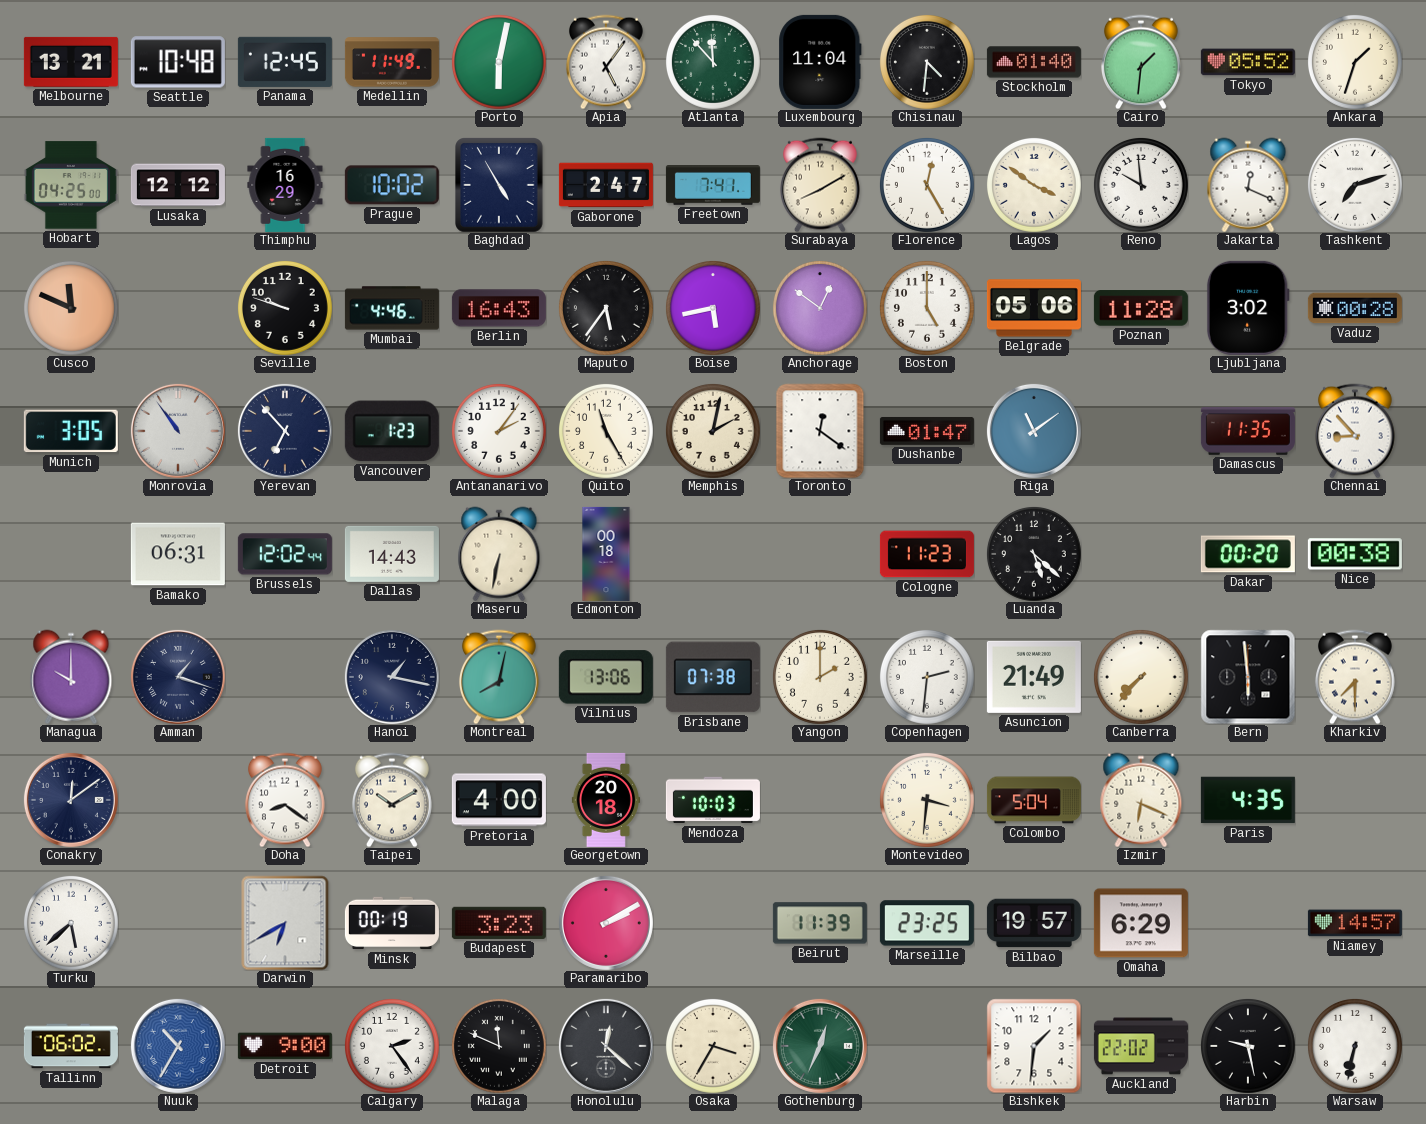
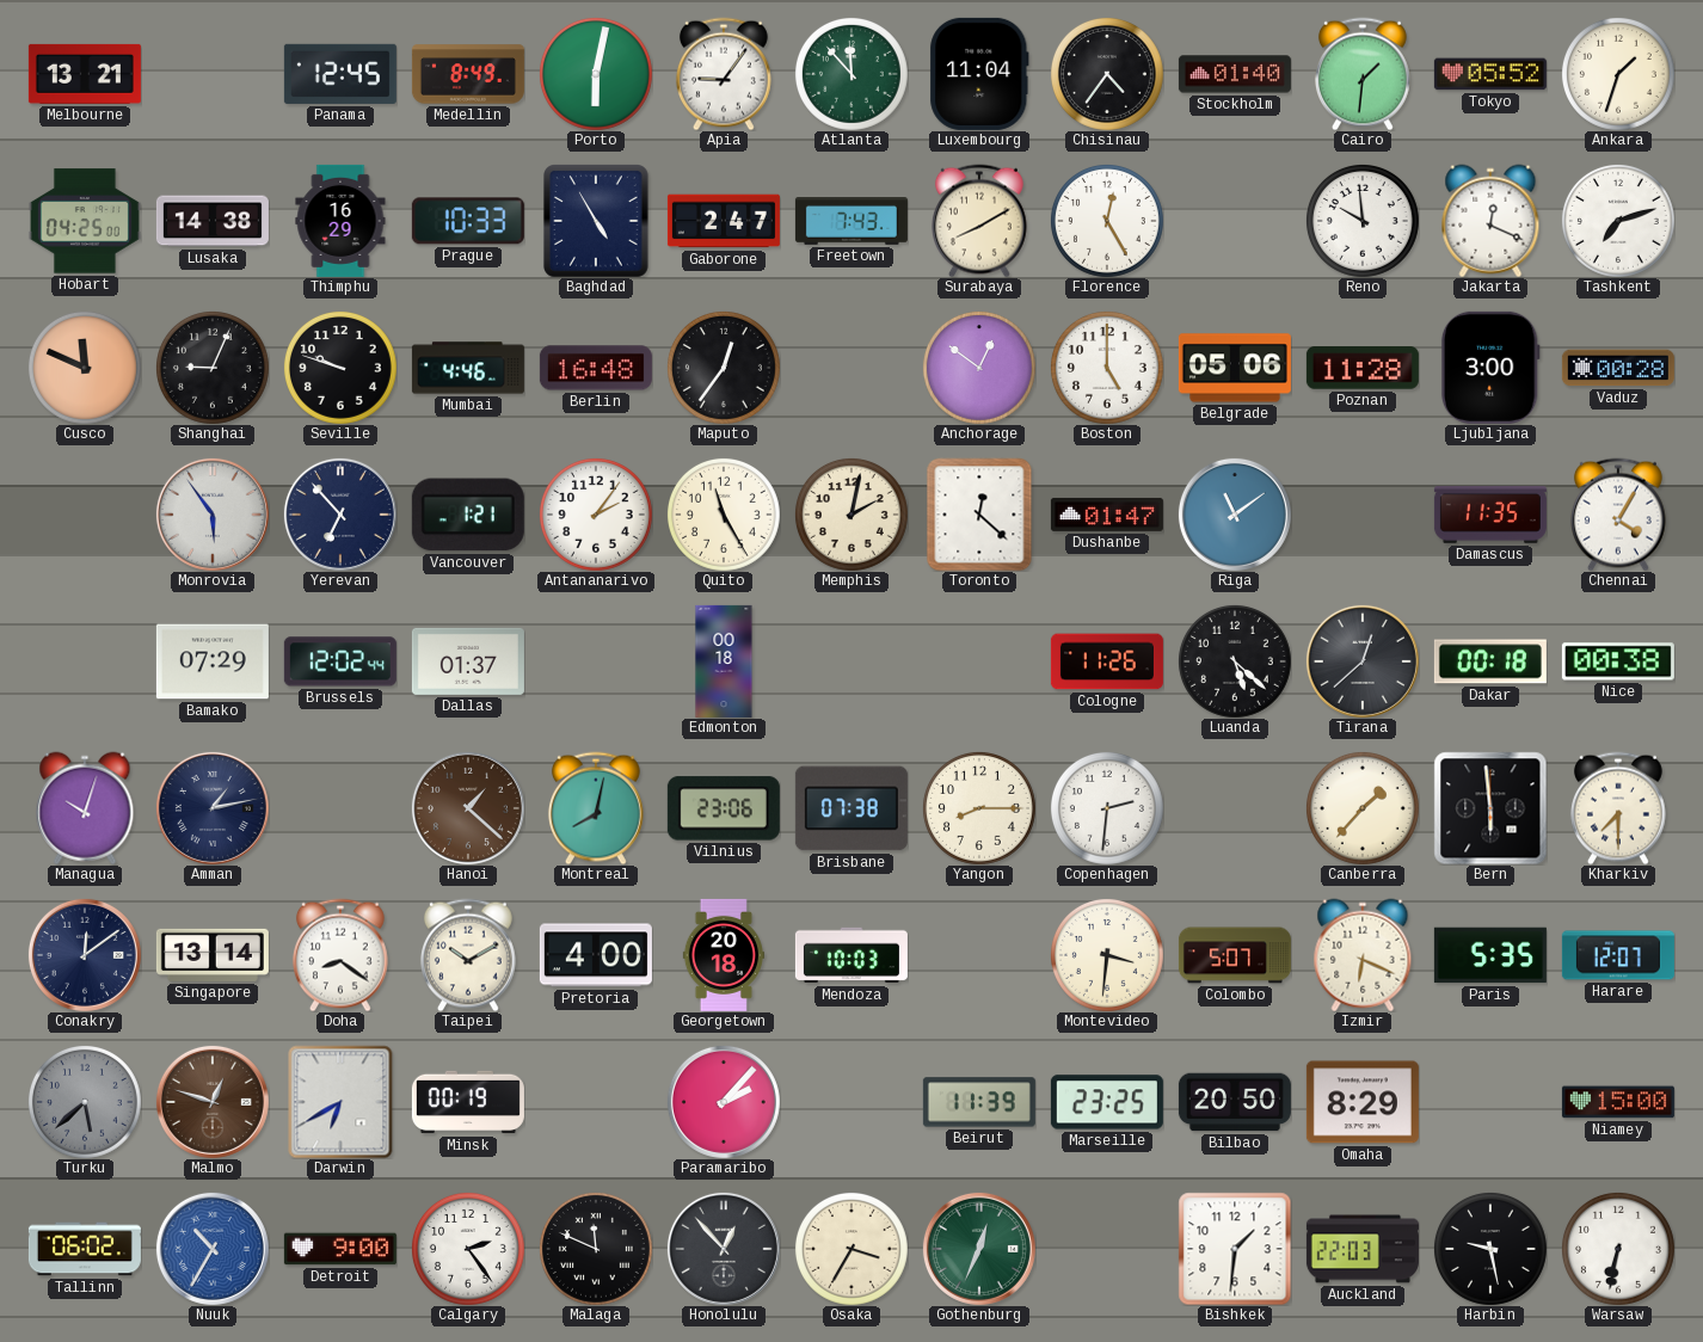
Seattle: 10:48 -> none
Medellin: 11:49 -> 8:49
Apia: 5:06 -> 9:06
Chisinau: 4:31 -> 4:36
Lusaka: 12:12 -> 14:38
Prague: 10:02 -> 10:33
Freetown: 7:41 -> 7:43
Lagos: 3:51 -> none
Shanghai: none -> 9:04
Berlin: 16:43 -> 16:48
Maputo: 5:36 -> 12:36
Boise: 5:43 -> none
Ljubljana: 3:02 -> 3:00
Munich: 3:05 -> none
Monrovia: 10:54 -> 5:54
Vancouver: 1:23 -> 1:21
Toronto: 12:21 -> 12:22
Chennai: 8:53 -> 4:05
Bamako: 06:31 -> 07:29
Dallas: 14:43 -> 01:37
Maseru: 6:32 -> none
Cologne: 11:23 -> 11:26
Tirana: none -> 12:38
Dakar: 00:20 -> 00:18
Managua: 10:00 -> 10:03
Amman: 1:18 -> 1:13
Hanoi: 1:17 -> 1:22
Hanoi dial: navy -> brown
Vilnius: 13:06 -> 23:06
Yangon: 2:00 -> 8:15
Asuncion: 21:49 -> none
Canberra: 7:37 -> 1:37
Singapore: none -> 13:14
Colombo: 5:04 -> 5:07
Paris: 4:35 -> 5:35
Harare: none -> 12:07
Turku dial: white -> grey
Malmo: none -> 12:48
Budapest: 3:23 -> none
Paramaribo: 2:10 -> 2:07
Bilbao: 19:57 -> 20:50
Omaha: 6:29 -> 8:29
Niamey: 14:57 -> 15:00
Honolulu: 12:22 -> 12:53
Auckland: 22:02 -> 22:03
